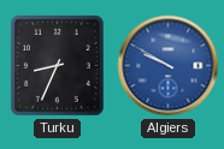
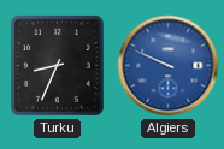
Algiers: 9:50 -> 9:49
